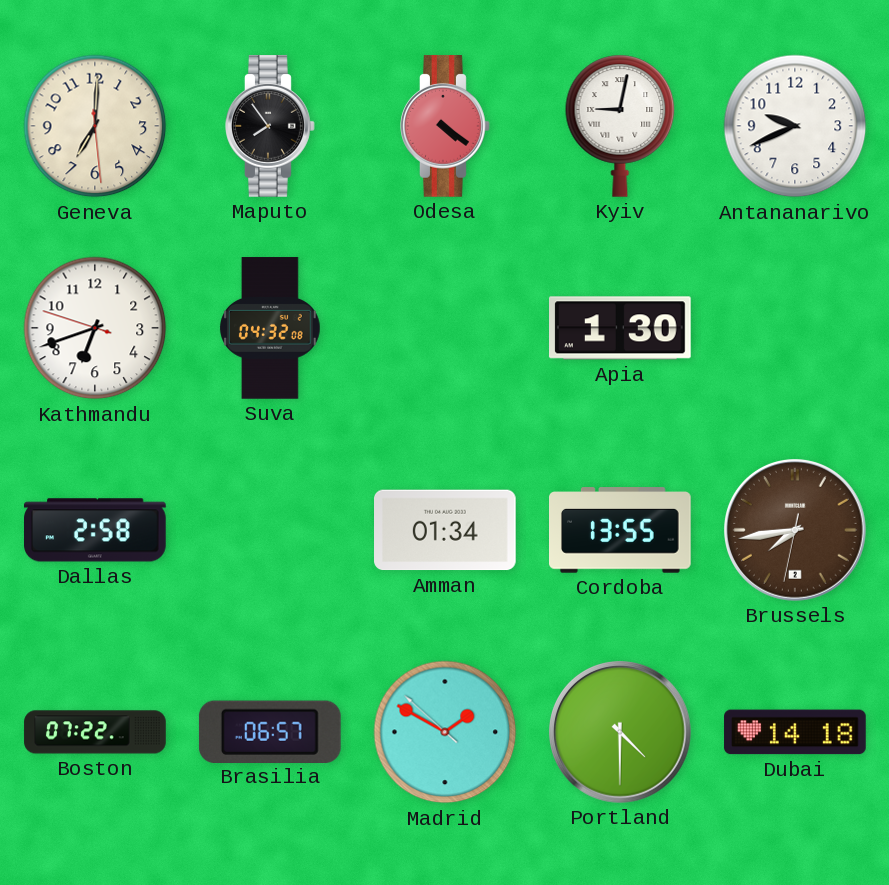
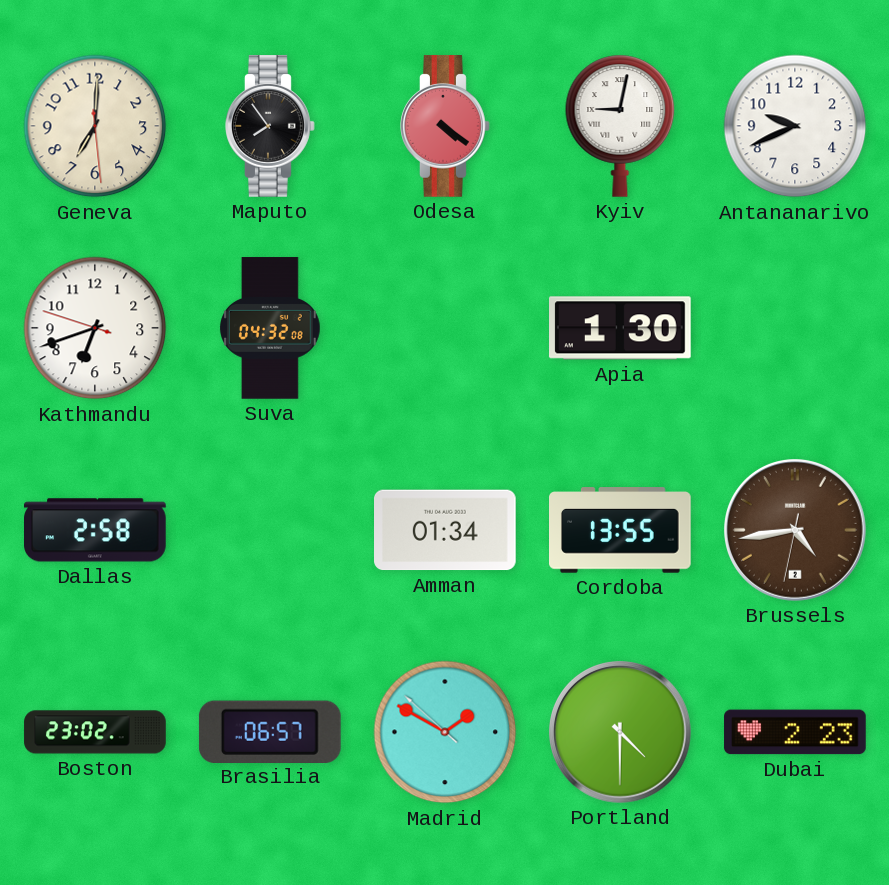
Brussels: 7:43 -> 4:43
Boston: 07:22 -> 23:02
Dubai: 14:18 -> 2:23
